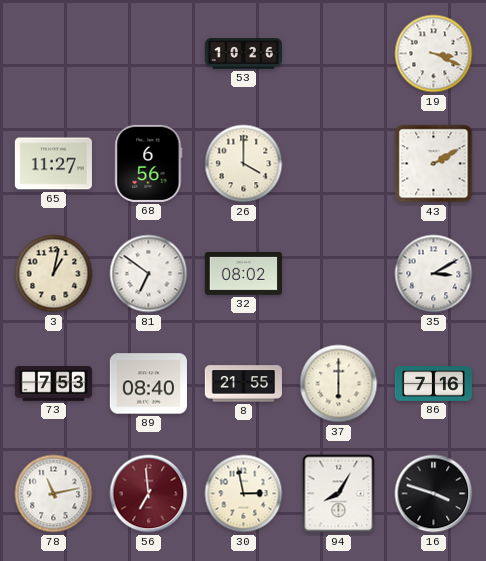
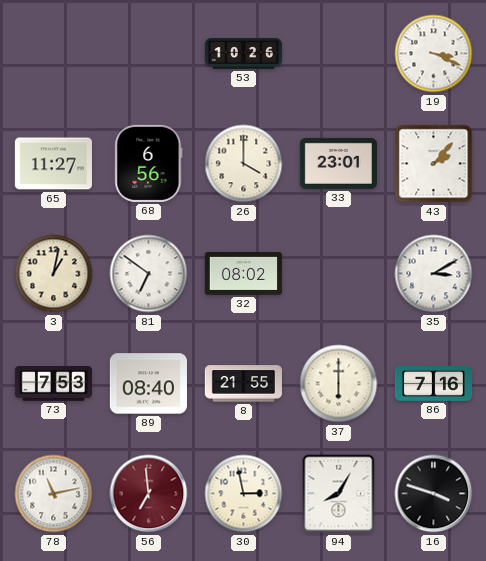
33: none -> 23:01
43: 2:10 -> 2:07
